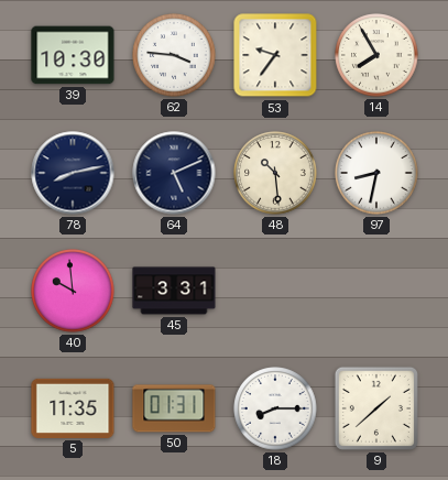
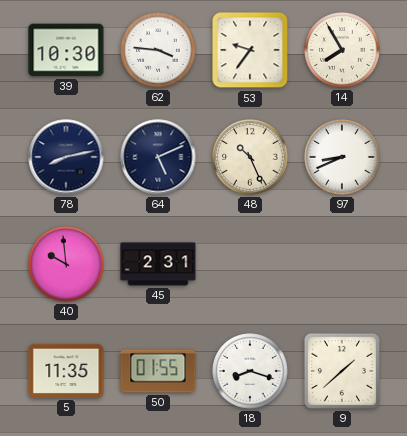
48: 10:29 -> 10:26
97: 8:32 -> 8:41
45: 3:31 -> 2:31
50: 01:31 -> 01:55
18: 8:15 -> 8:18
